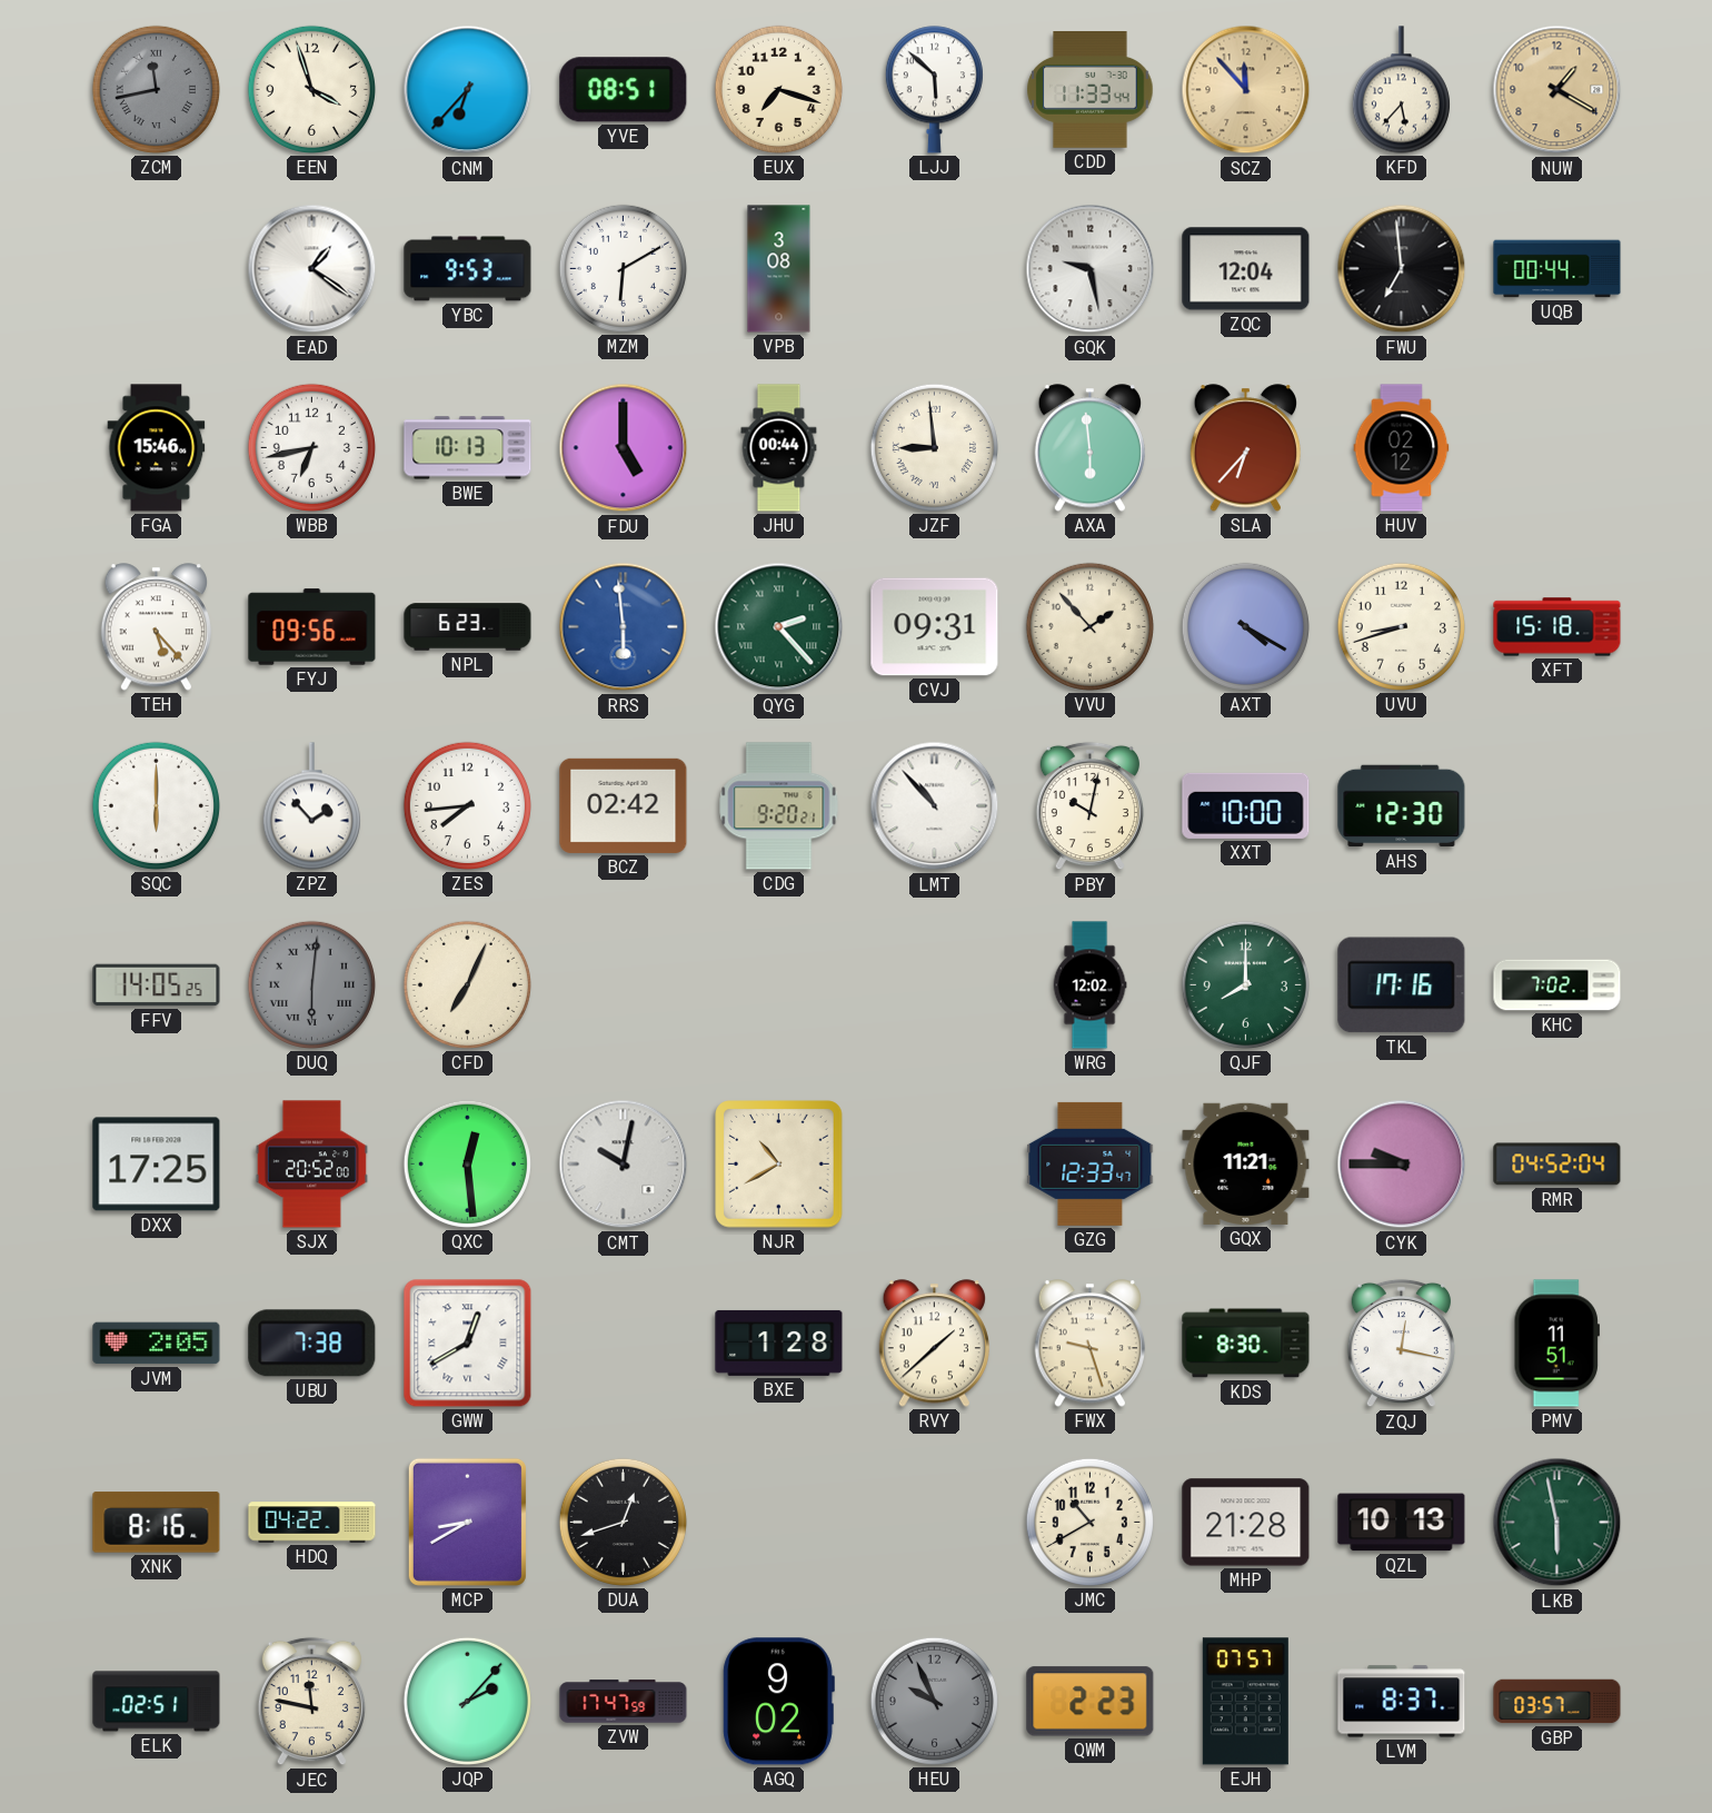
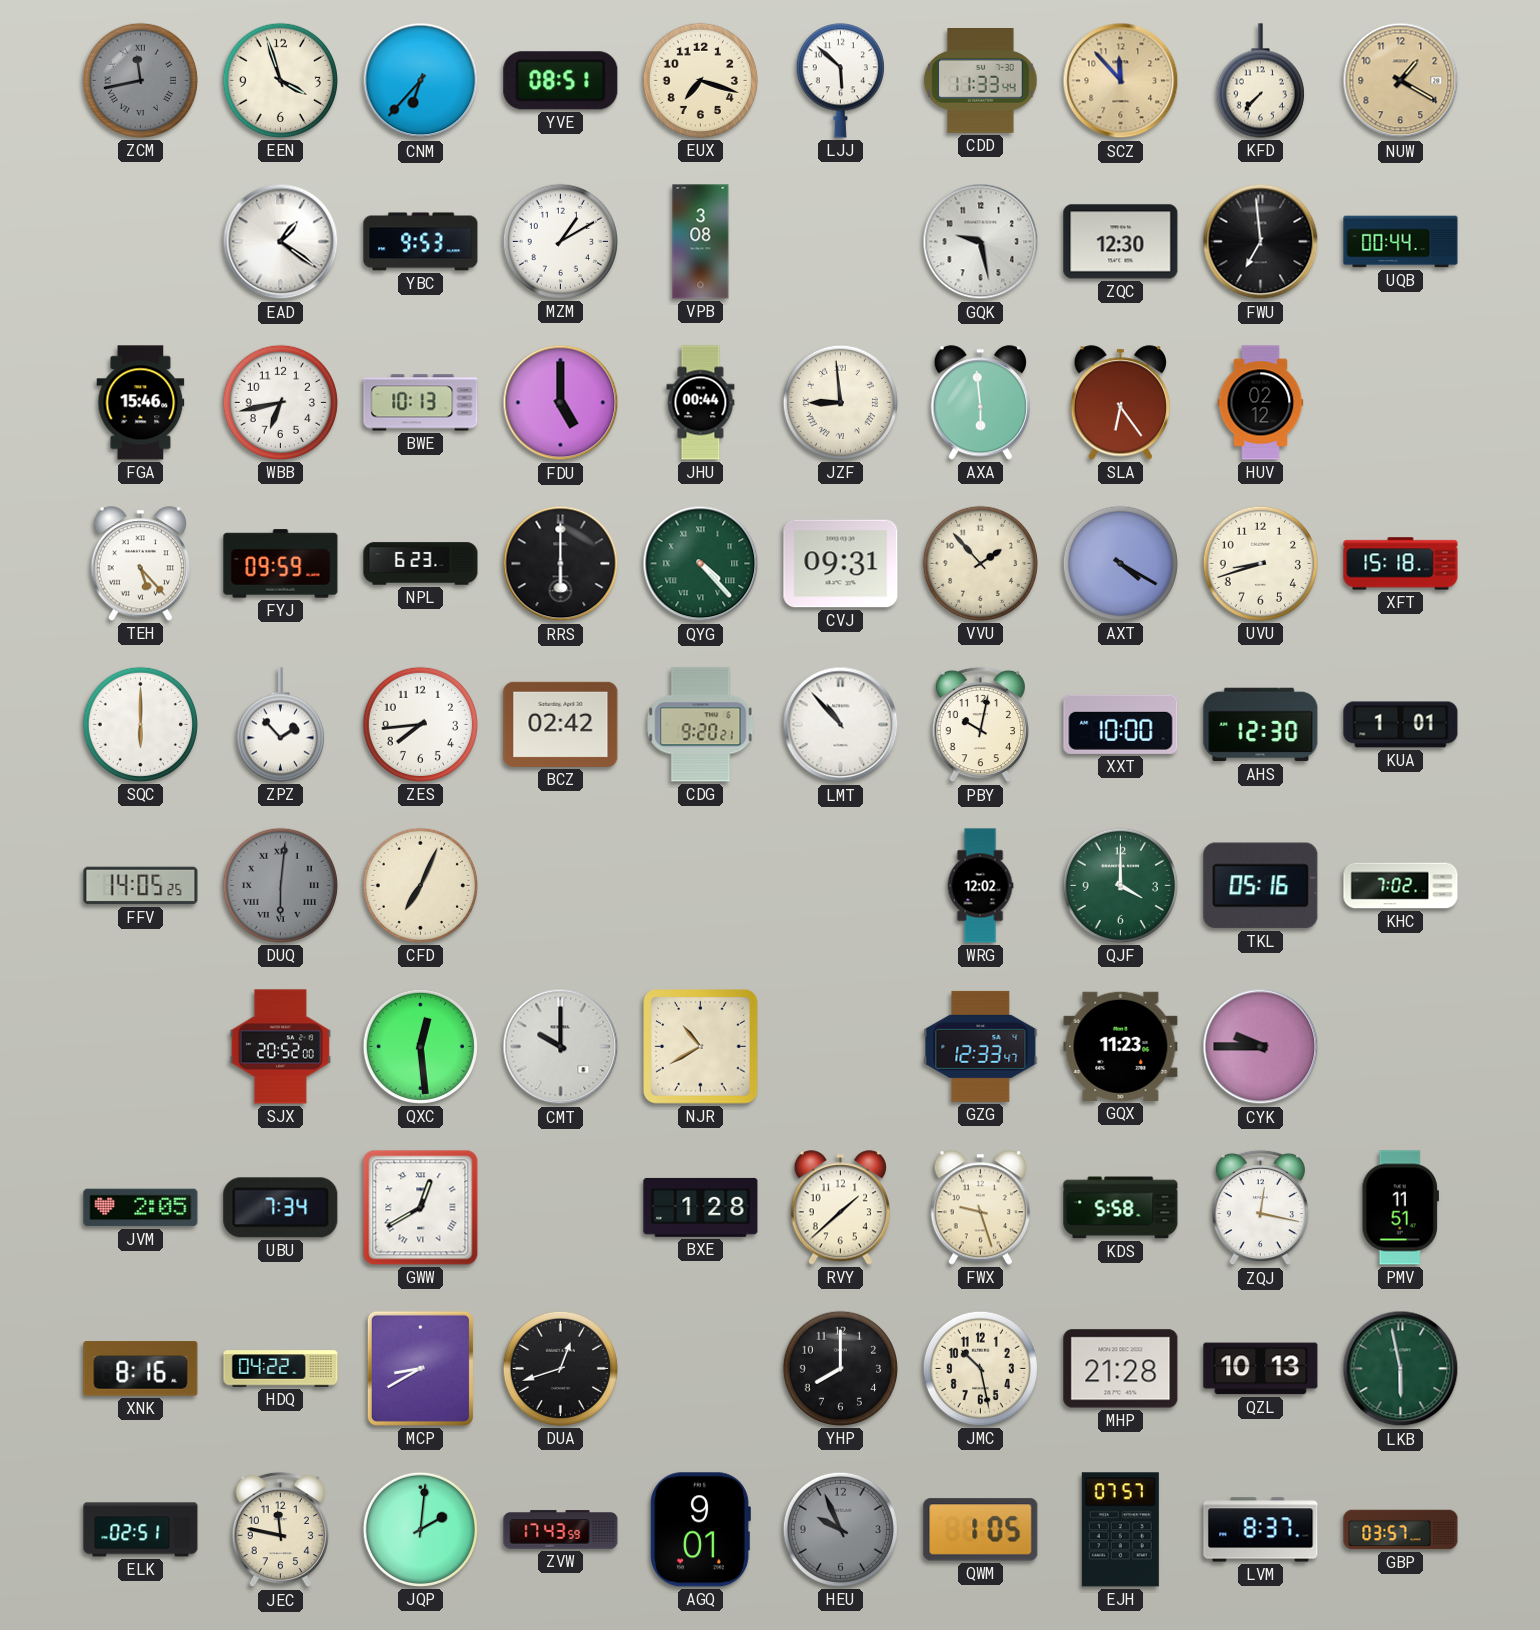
KFD: 5:37 -> 7:37
MZM: 6:10 -> 1:10
ZQC: 12:04 -> 12:30
SLA: 6:37 -> 6:24
FYJ: 09:56 -> 09:59
RRS: 5:59 -> 6:00
RRS dial: blue -> black
QYG: 2:23 -> 4:23
KUA: none -> 1:01
QJF: 8:00 -> 4:00
TKL: 17:16 -> 05:16
DXX: 17:25 -> none
CMT: 10:02 -> 10:00
GQX: 11:21 -> 11:23
RMR: 04:52 -> none
UBU: 7:38 -> 7:34
KDS: 8:30 -> 5:58
YHP: none -> 8:00
JMC: 10:40 -> 10:28
JQP: 2:07 -> 2:01
ZVW: 17:47 -> 17:43
AGQ: 9:02 -> 9:01
QWM: 2:23 -> 1:05
